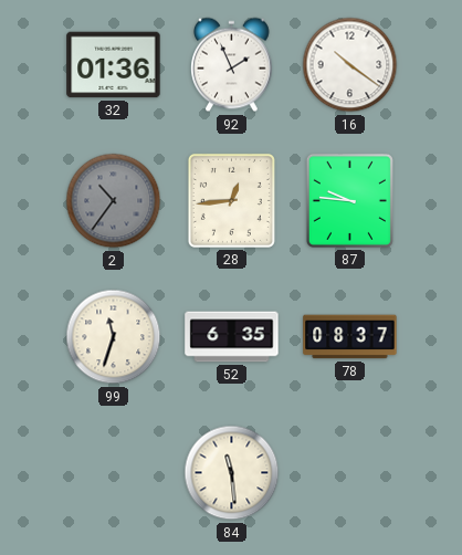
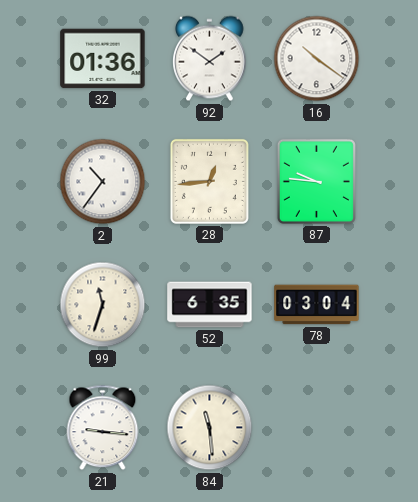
92: 1:56 -> 1:51
2 dial: grey -> white
78: 08:37 -> 03:04
21: none -> 9:16
